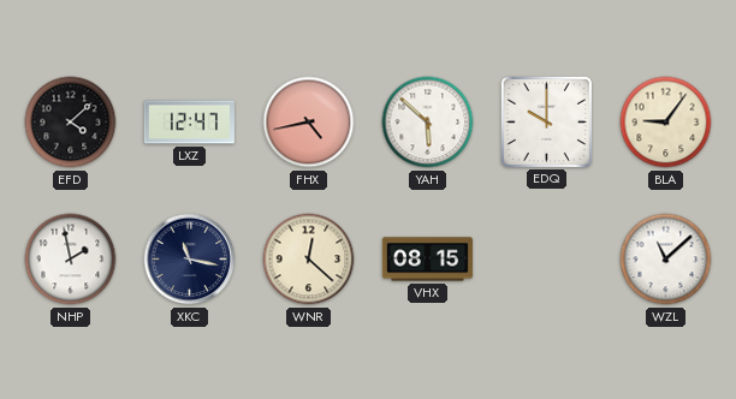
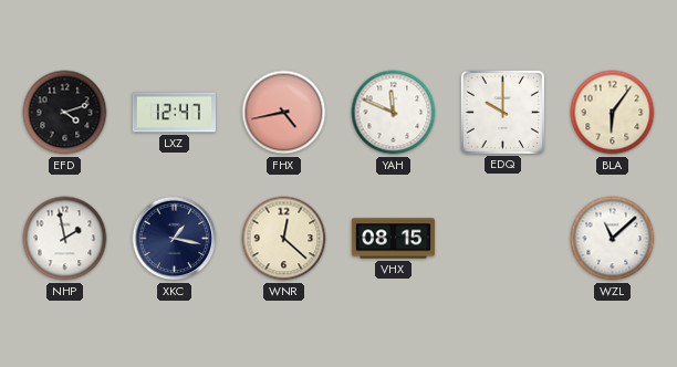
EFD: 4:08 -> 4:12
YAH: 5:52 -> 11:49
BLA: 9:06 -> 6:06
XKC: 11:17 -> 1:17
